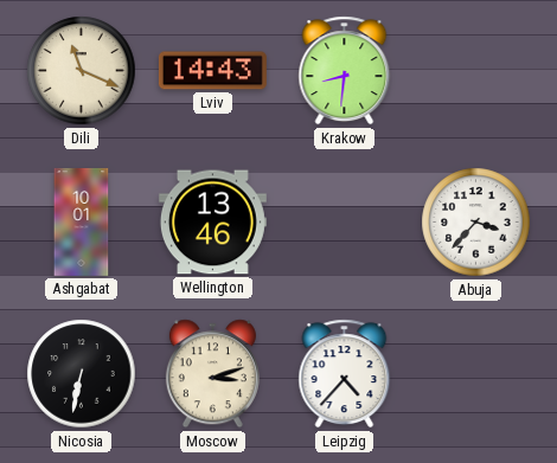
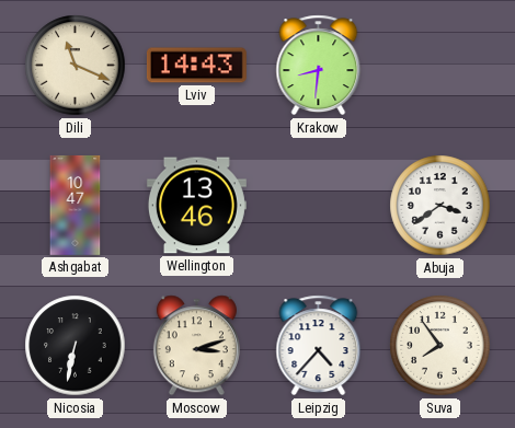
Ashgabat: 10:01 -> 10:47
Abuja: 3:37 -> 3:39
Suva: none -> 7:54
